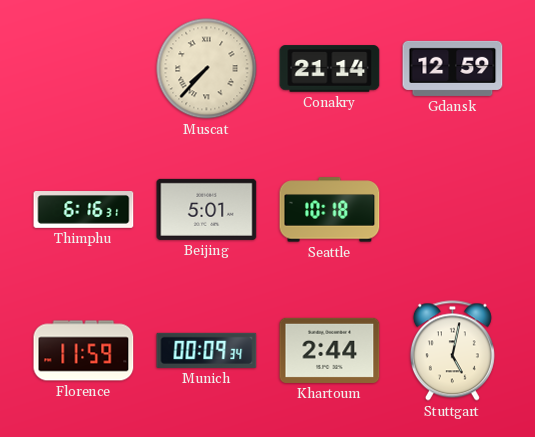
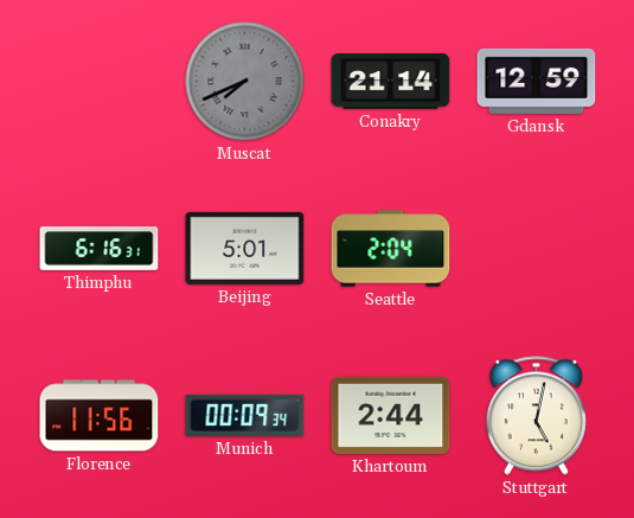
Muscat: 7:37 -> 7:41
Muscat dial: cream -> grey
Seattle: 10:18 -> 2:04
Florence: 11:59 -> 11:56
